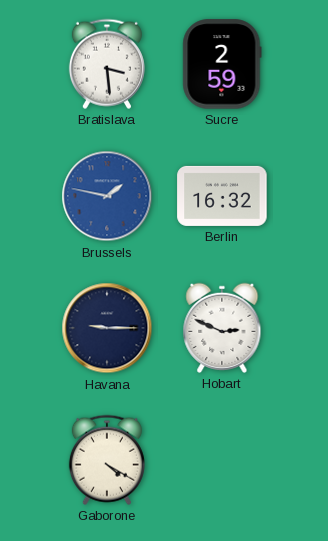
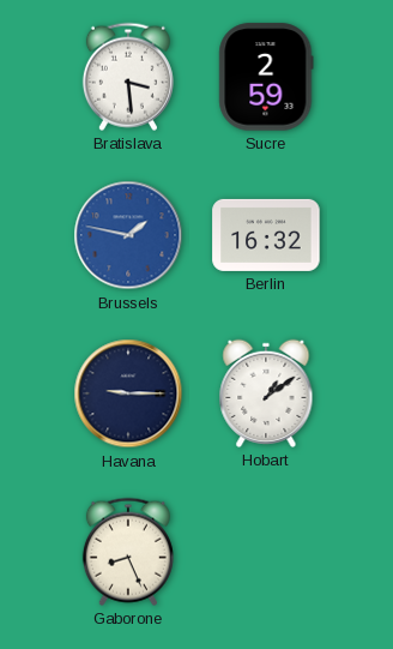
Hobart: 2:49 -> 1:09
Gaborone: 4:20 -> 8:26
